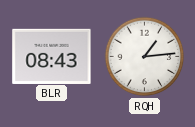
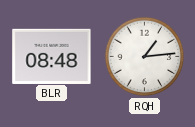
BLR: 08:43 -> 08:48
